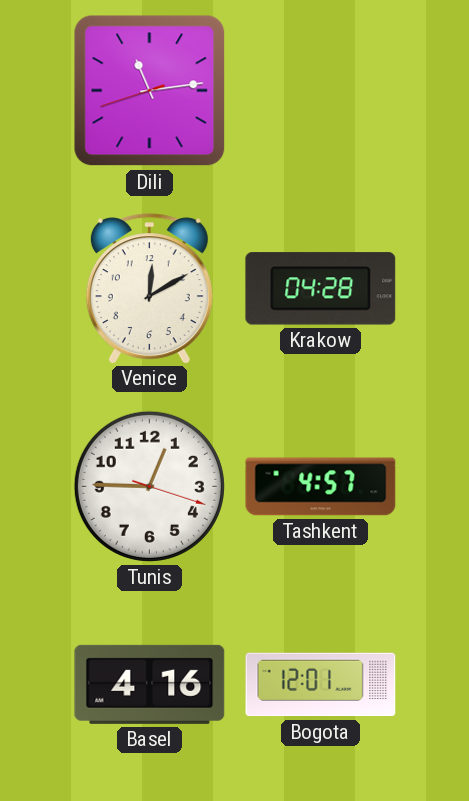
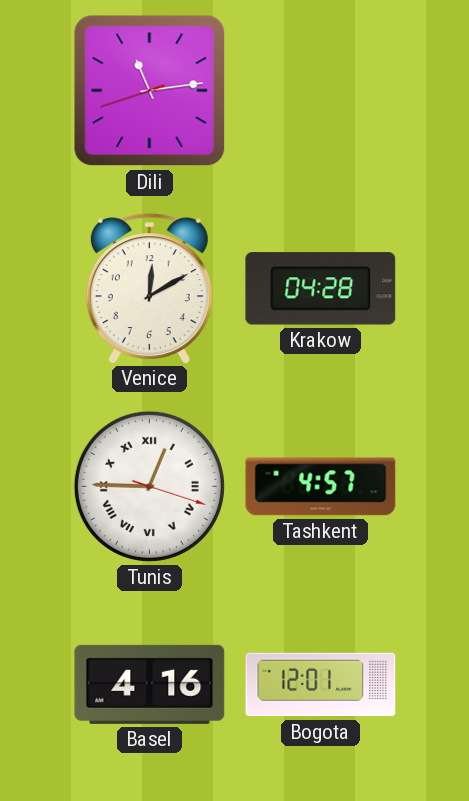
Tunis numerals: Arabic -> Roman
